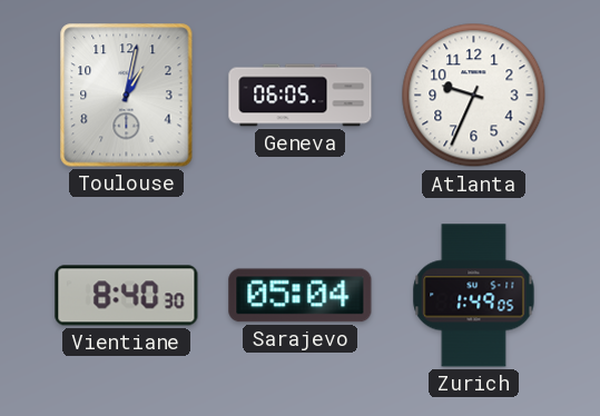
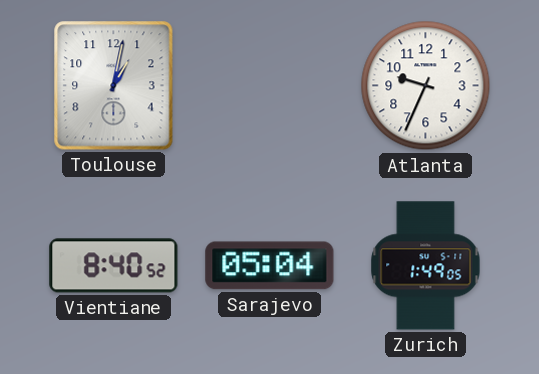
Geneva: 06:05 -> none
Vientiane: 8:40:30 -> 8:40:52
